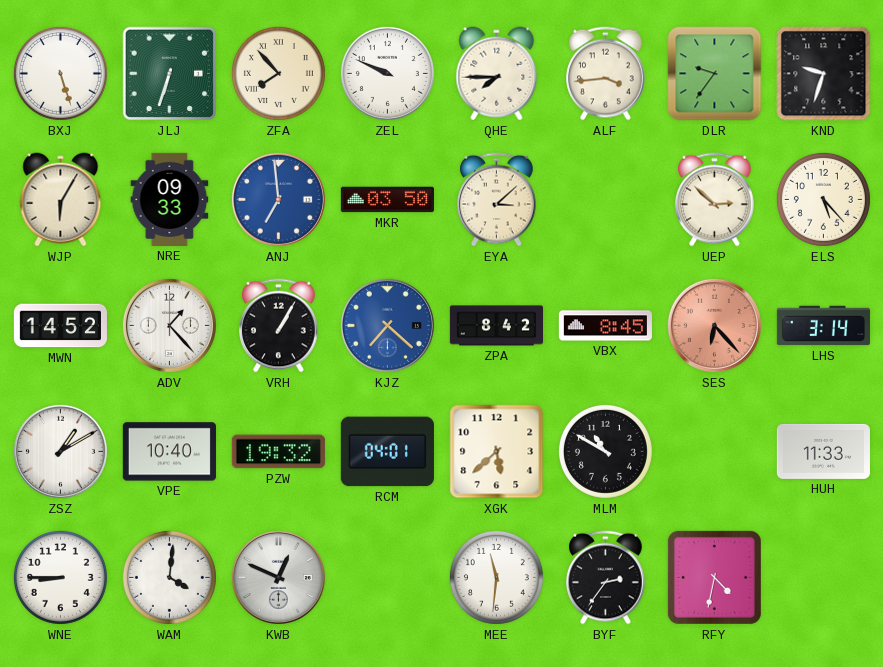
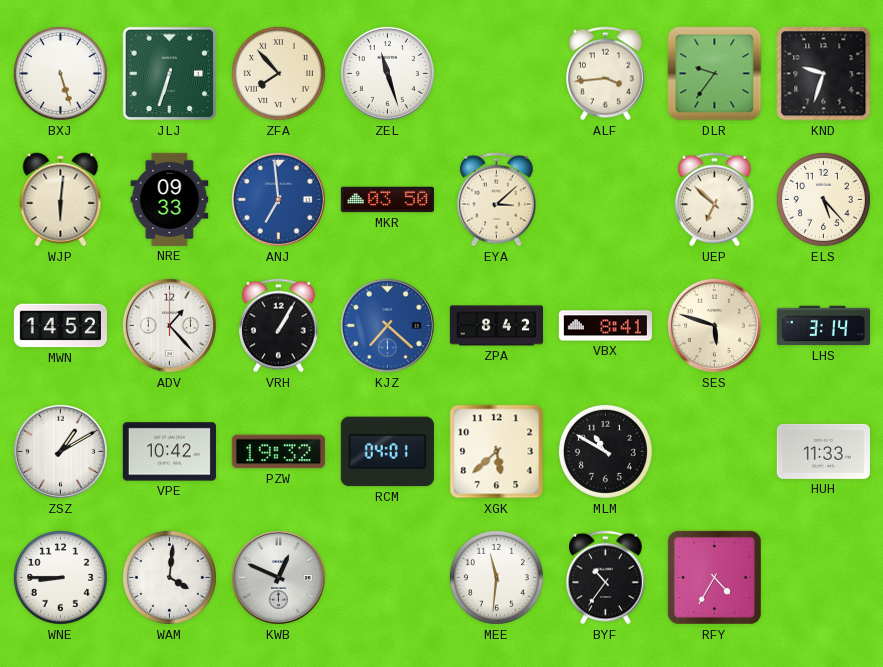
ZEL: 9:49 -> 11:27
QHE: 7:45 -> none
WJP: 6:05 -> 6:01
UEP: 2:52 -> 6:52
VBX: 8:45 -> 8:41
SES: 6:23 -> 5:48
SES dial: salmon -> cream
VPE: 10:40 -> 10:42
BYF: 2:36 -> 10:36
RFY: 4:32 -> 4:35
